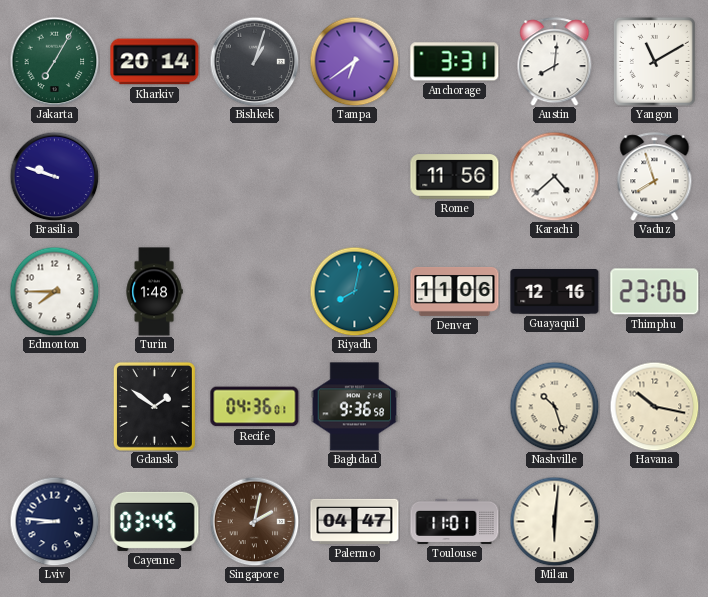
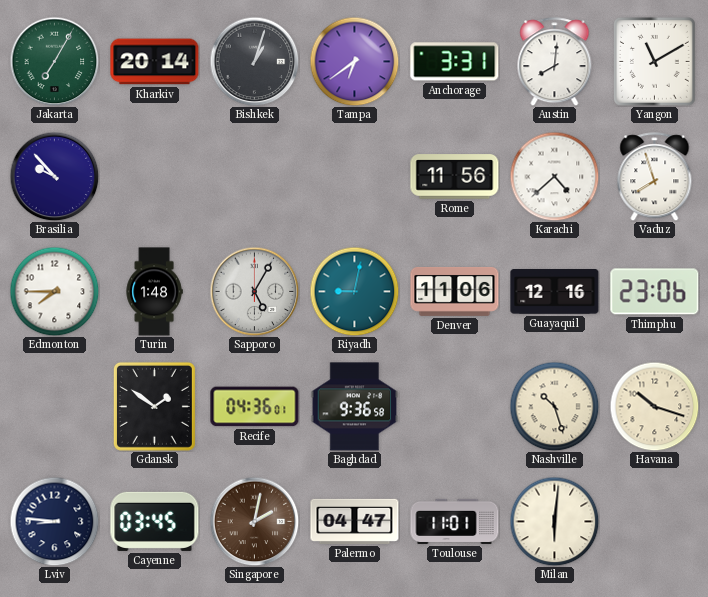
Brasilia: 9:48 -> 9:53
Sapporo: none -> 5:05
Riyadh: 8:02 -> 9:02
Havana: 10:17 -> 10:18
